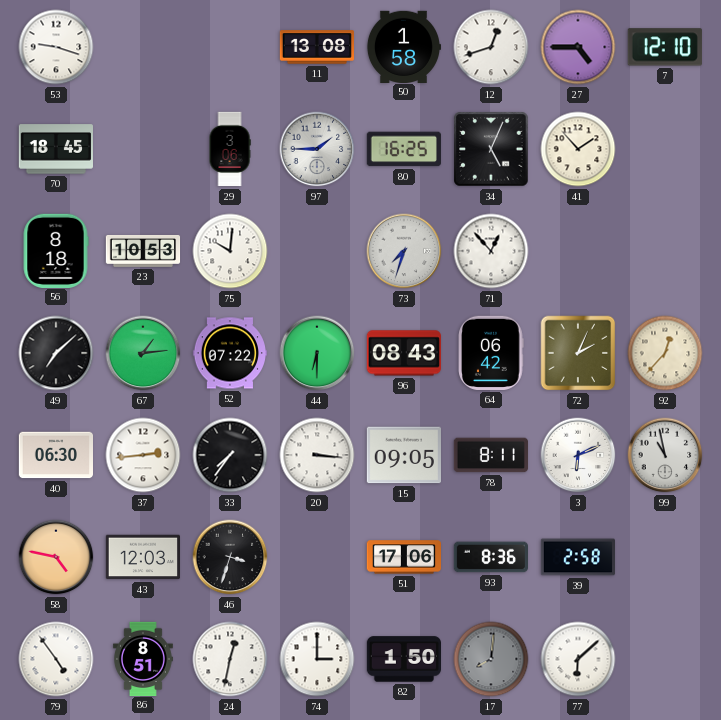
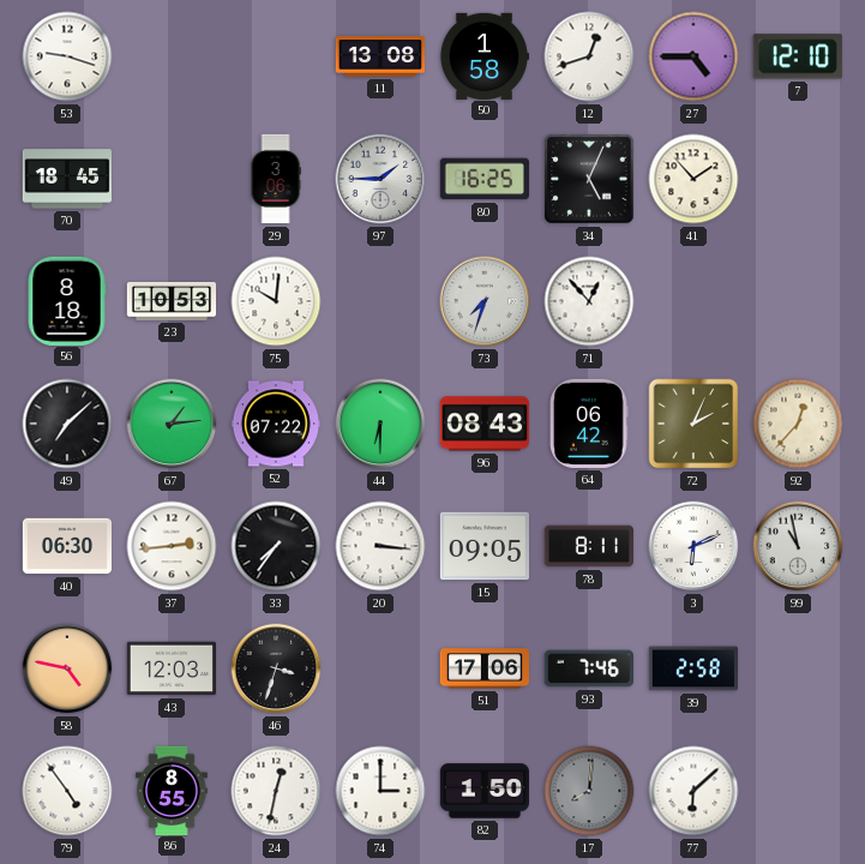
93: 8:36 -> 7:46
86: 8:51 -> 8:55
